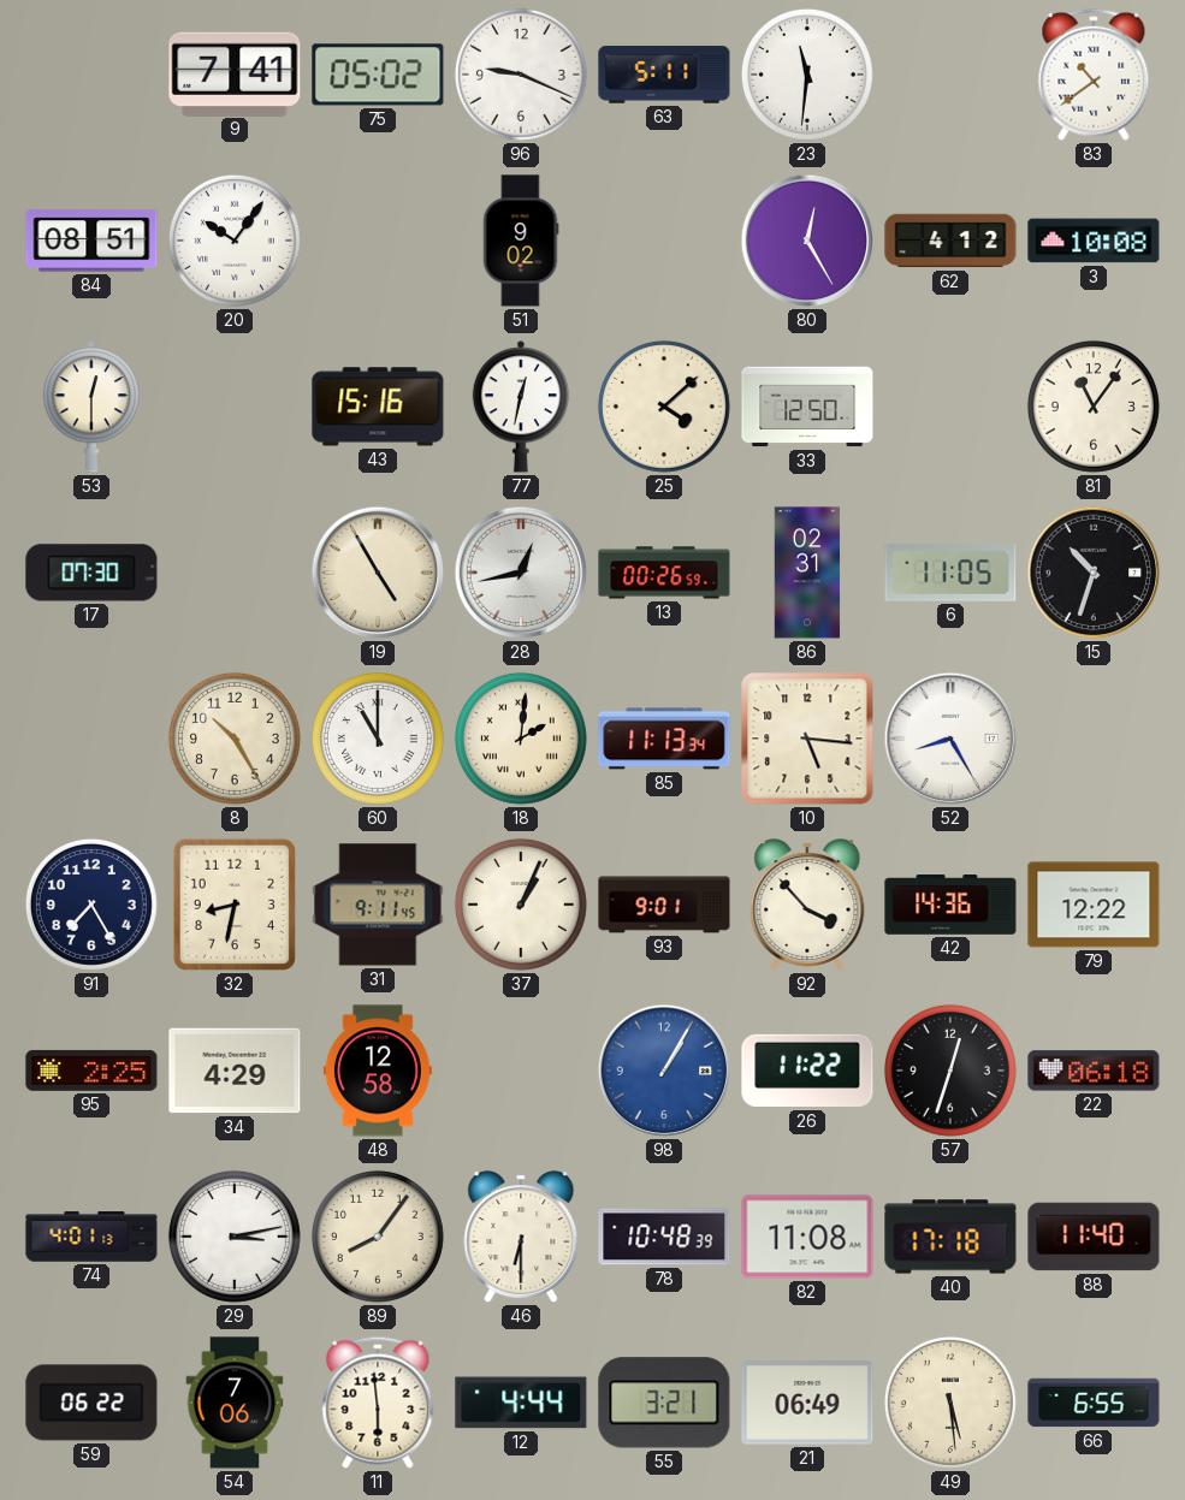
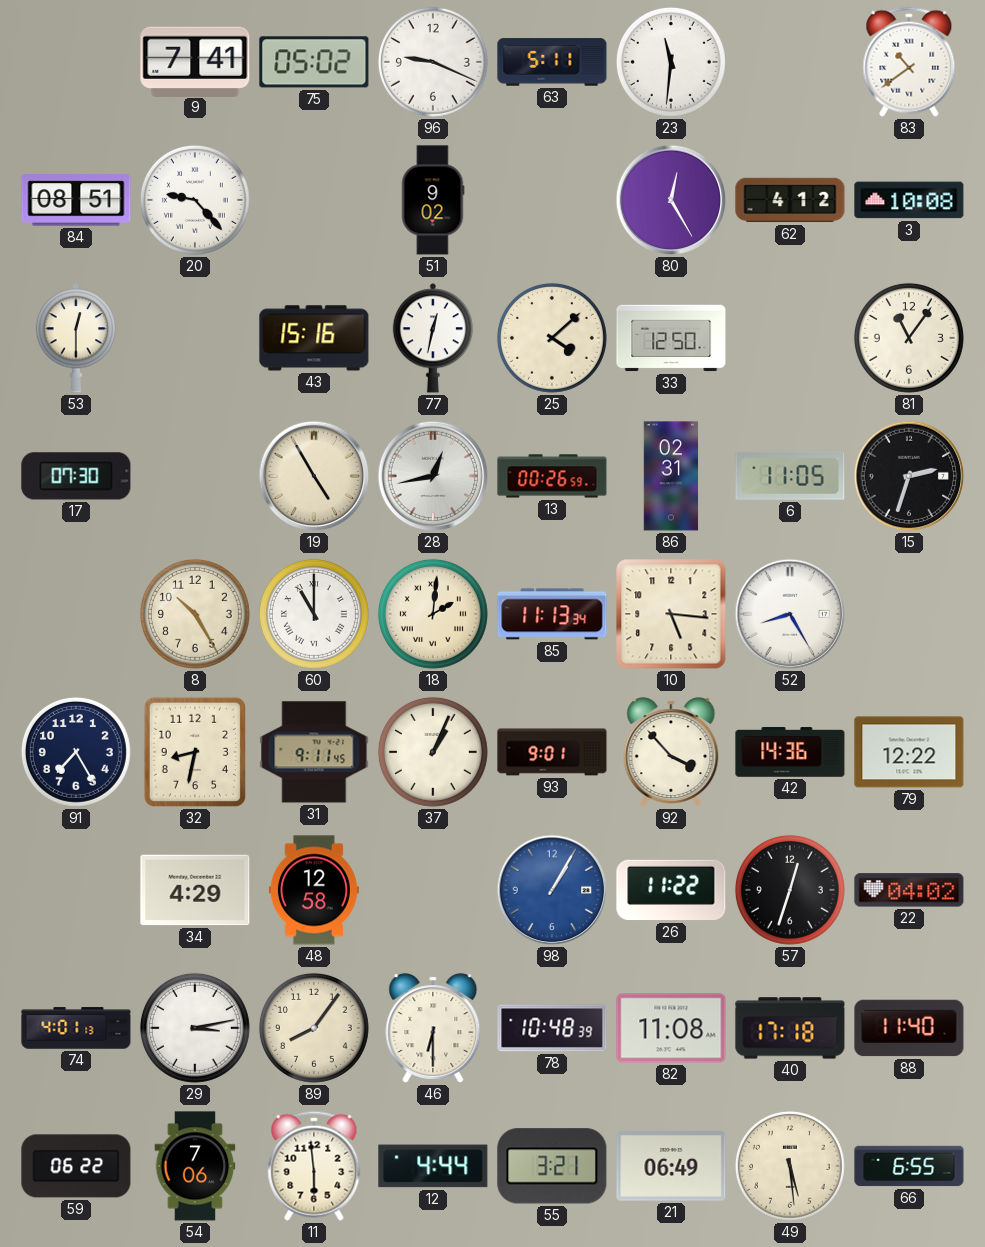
20: 10:06 -> 9:23
15: 10:33 -> 2:33
95: 2:25 -> none
22: 06:18 -> 04:02
